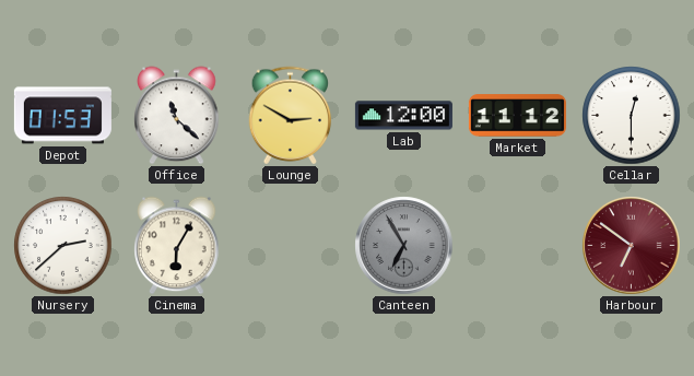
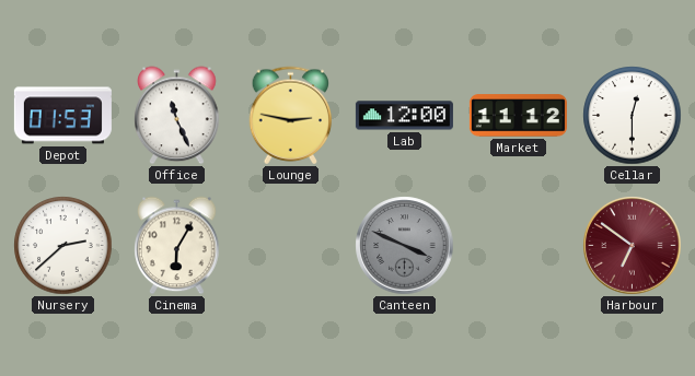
Office: 11:22 -> 11:26
Lounge: 2:50 -> 2:47
Canteen: 6:55 -> 3:49
